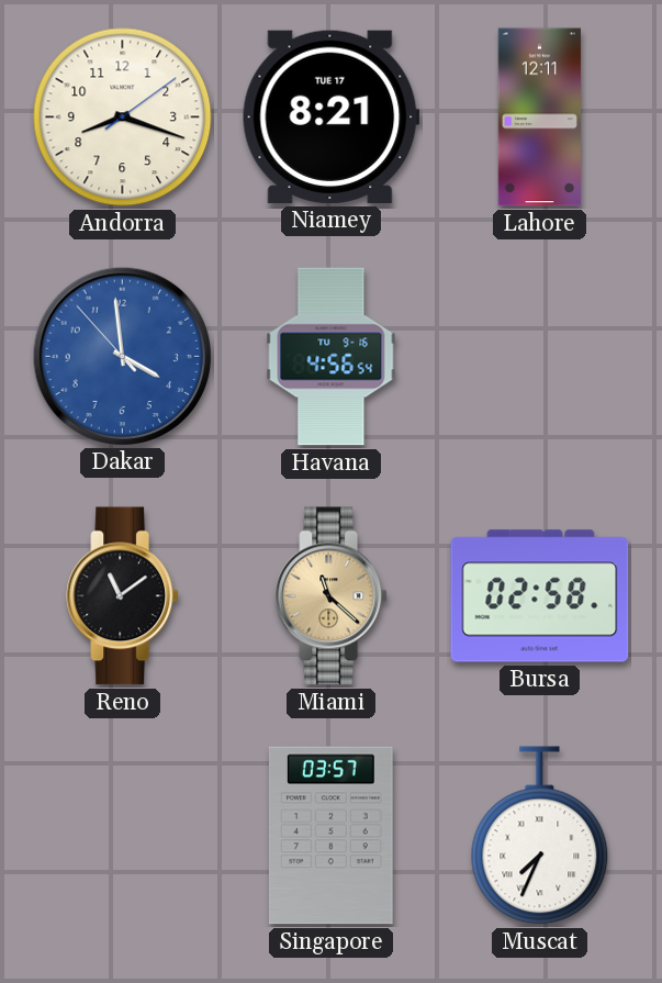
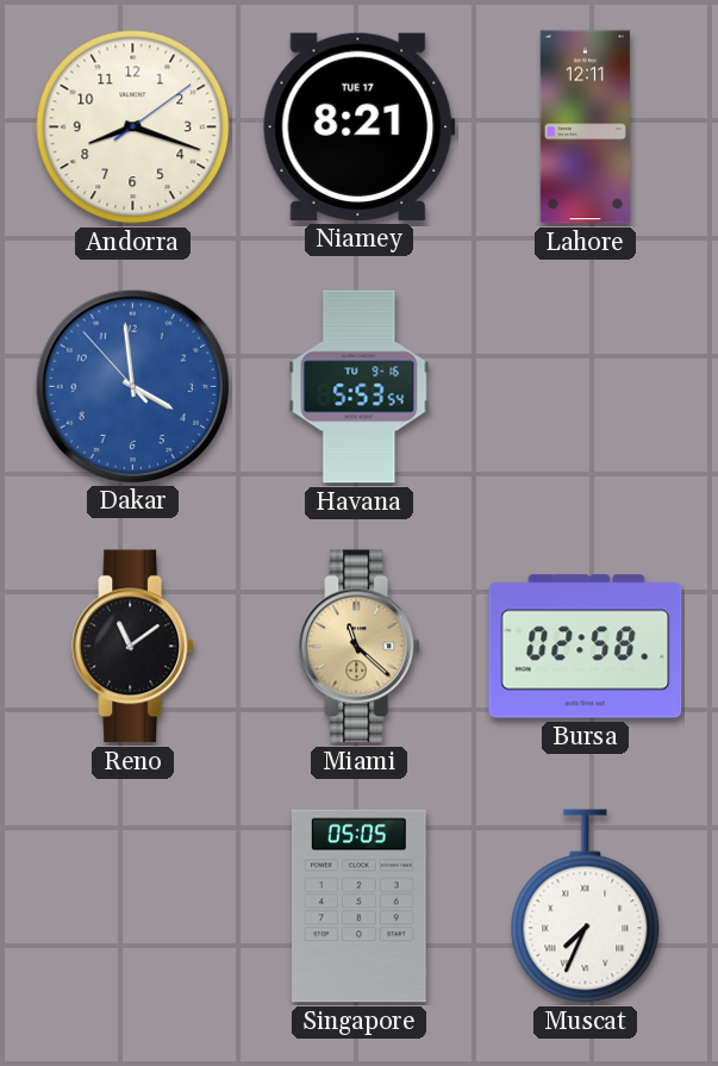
Havana: 4:56 -> 5:53
Singapore: 03:57 -> 05:05
